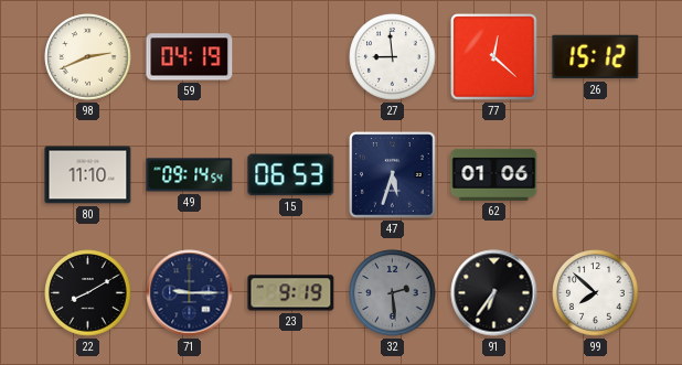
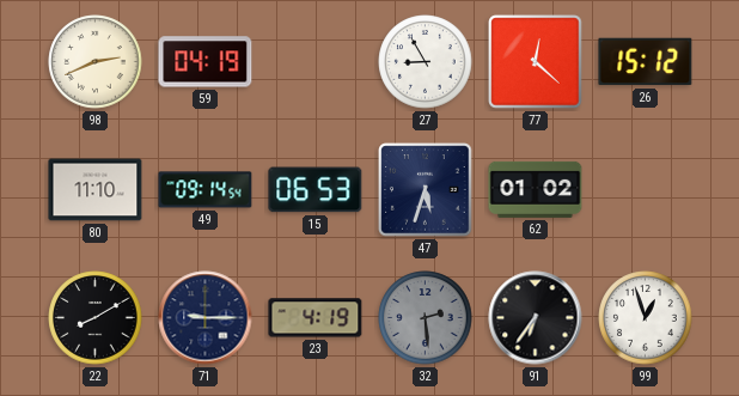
27: 8:59 -> 8:55
62: 01:06 -> 01:02
23: 9:19 -> 4:19
99: 7:52 -> 12:57
